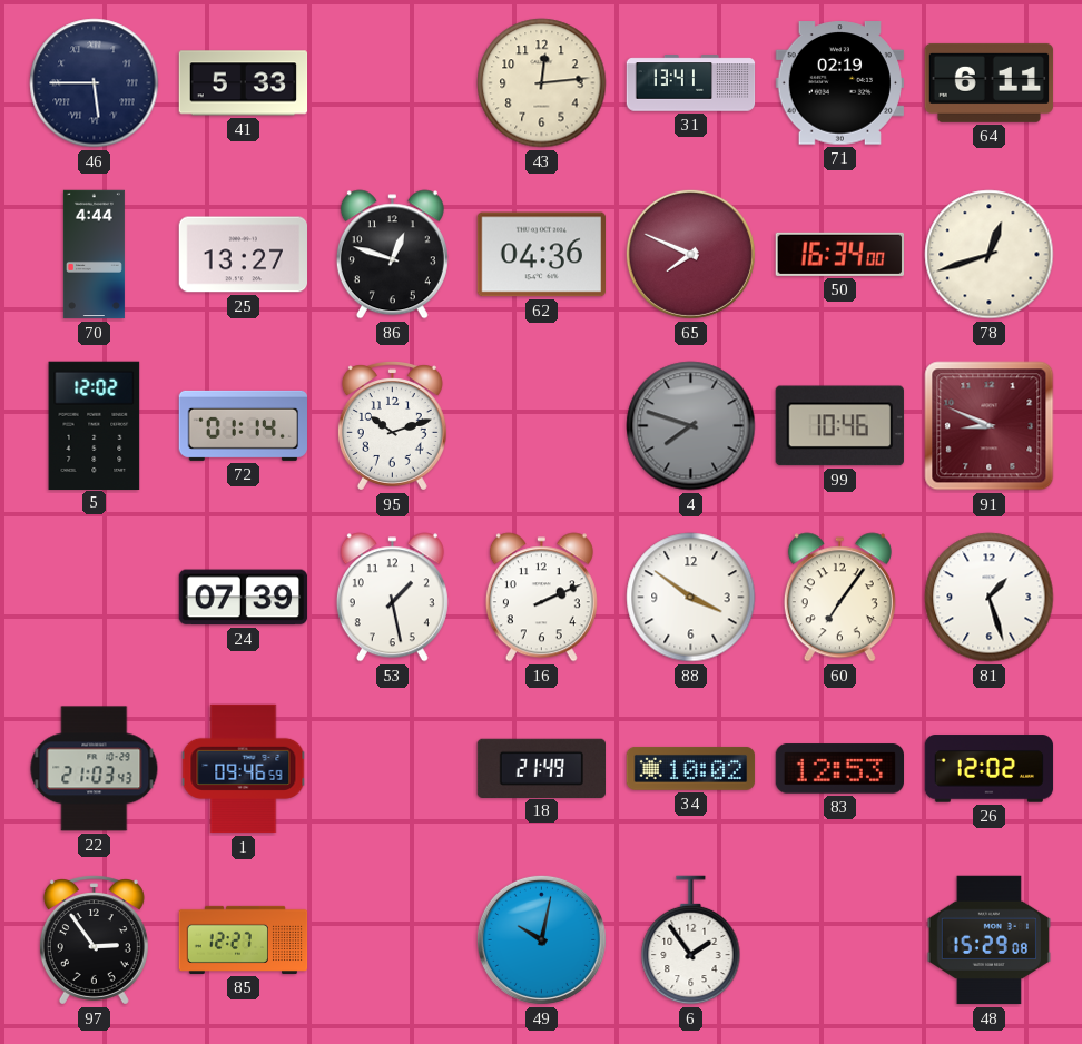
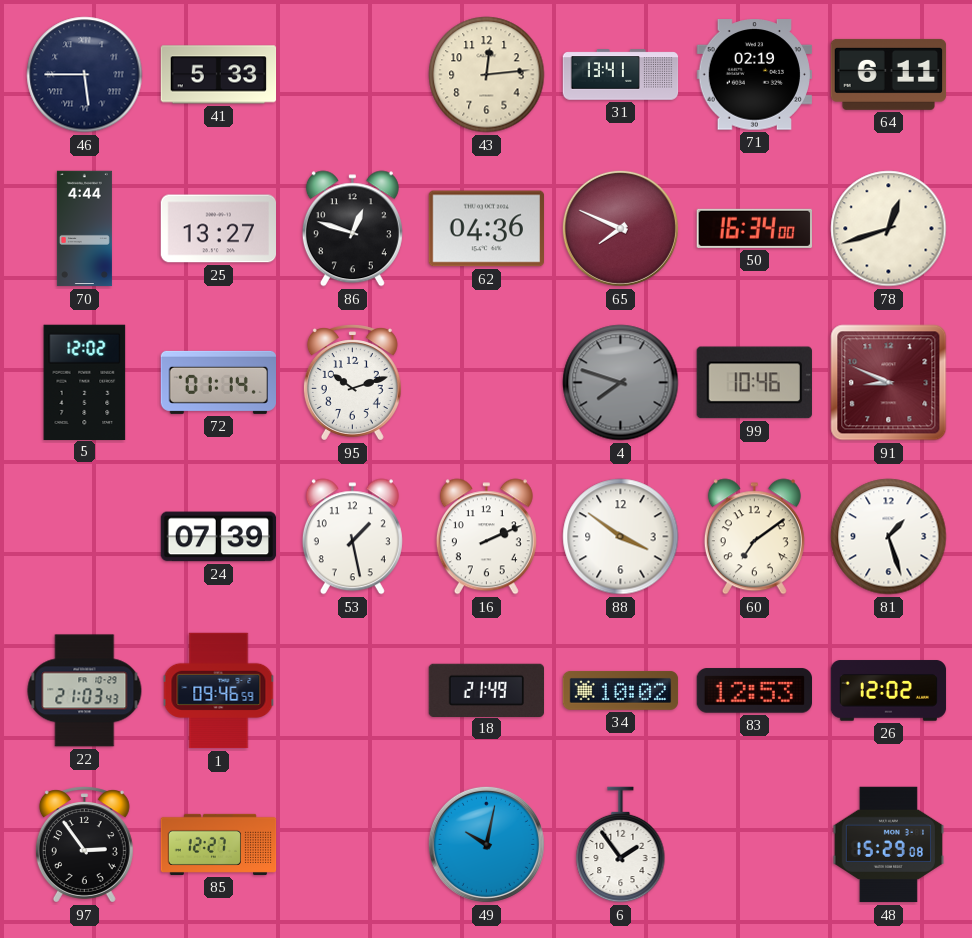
60: 7:06 -> 7:09
